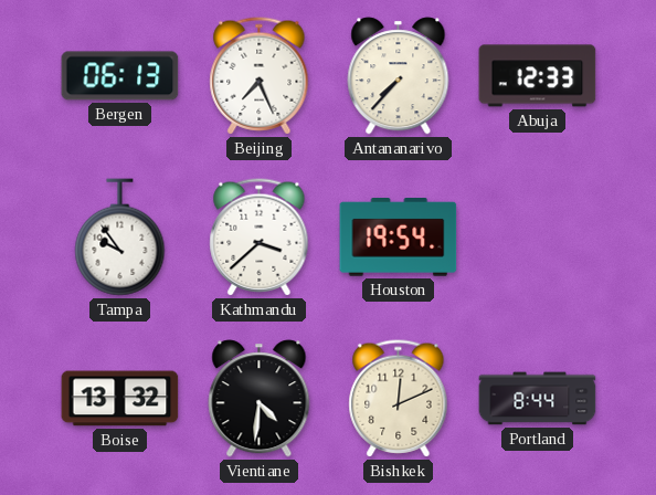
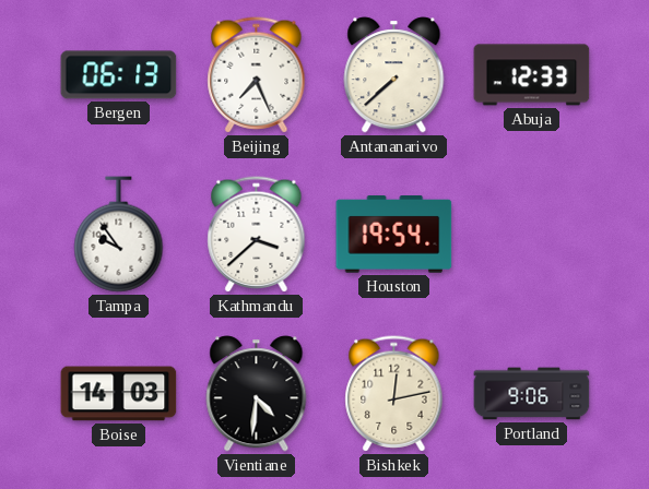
Antananarivo: 7:37 -> 7:38
Boise: 13:32 -> 14:03
Bishkek: 12:11 -> 12:13
Portland: 8:44 -> 9:06
